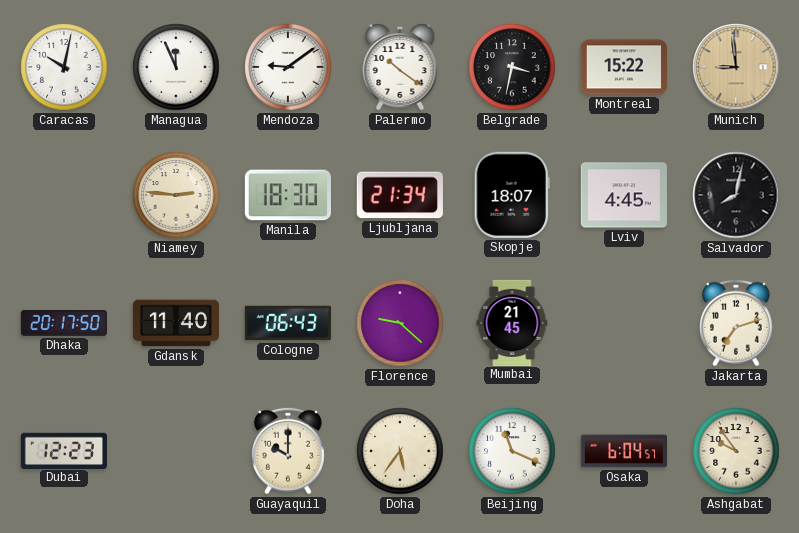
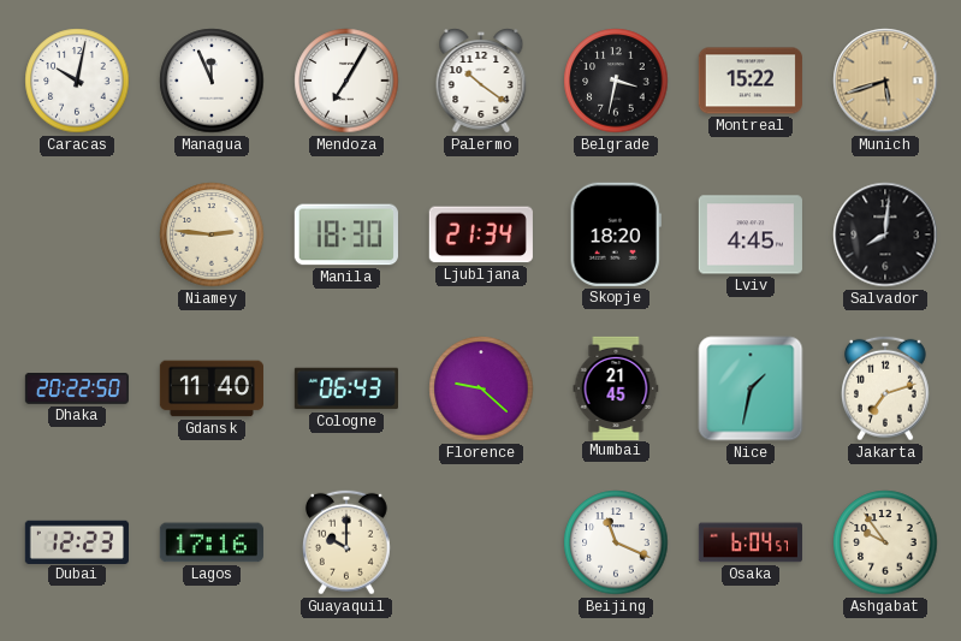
Mendoza: 9:09 -> 7:05
Munich: 8:59 -> 5:42
Skopje: 18:07 -> 18:20
Salvador: 8:02 -> 8:01
Dhaka: 20:17 -> 20:22
Nice: none -> 1:32
Lagos: none -> 17:16
Doha: 5:36 -> none
